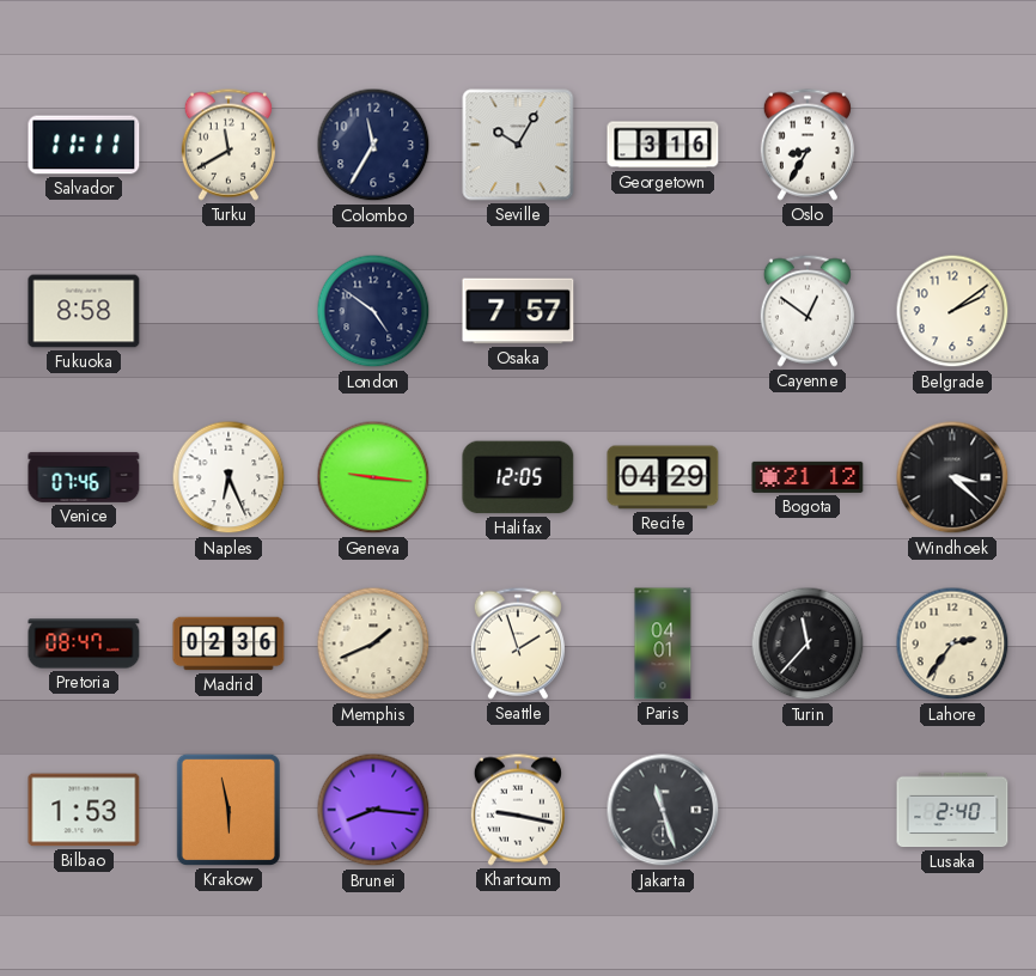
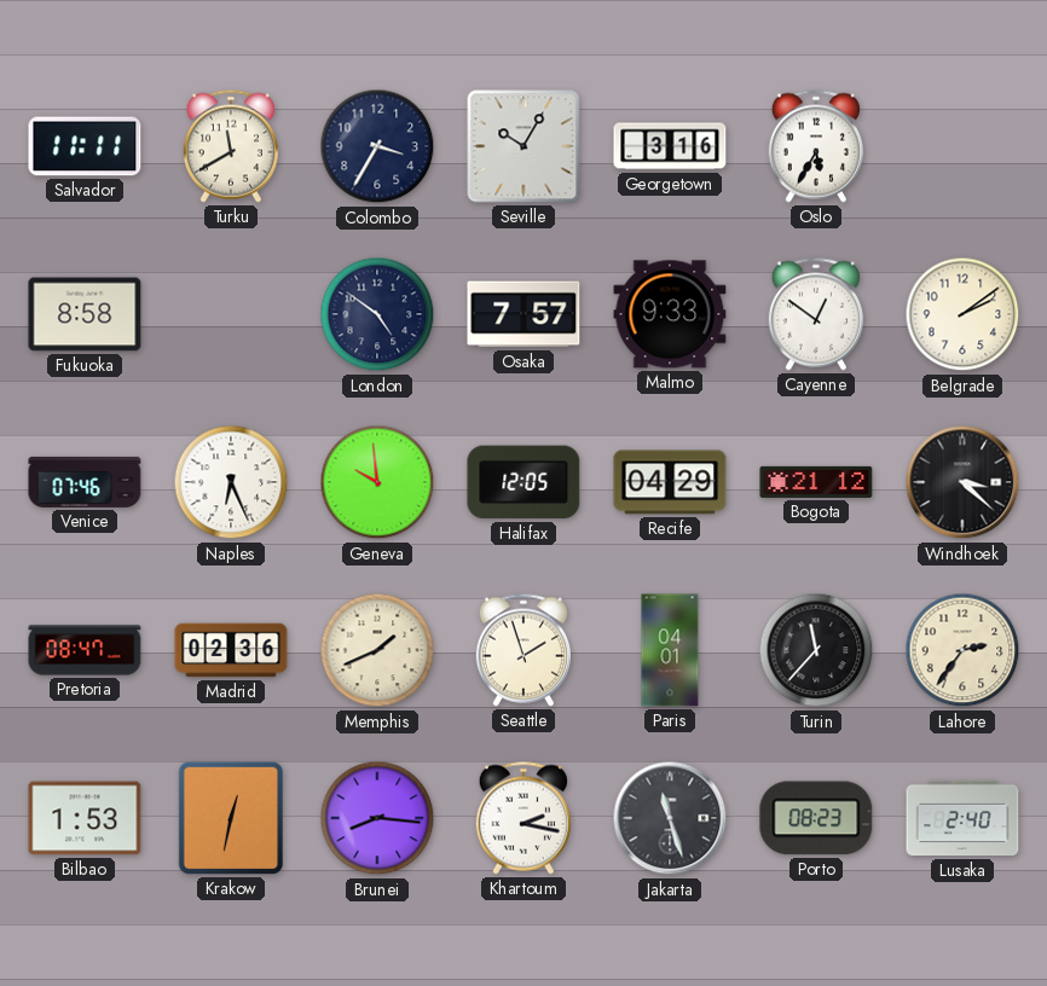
Colombo: 11:35 -> 3:35
Oslo: 8:35 -> 5:35
Malmo: none -> 9:33
Geneva: 9:16 -> 9:59
Krakow: 5:58 -> 12:32
Khartoum: 9:17 -> 2:17
Porto: none -> 08:23
